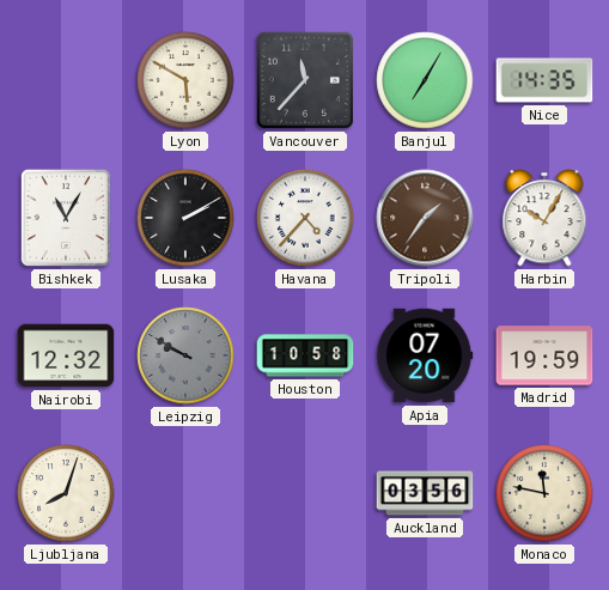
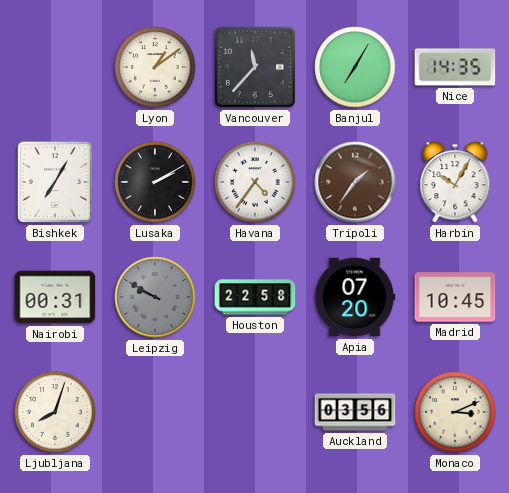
Lyon: 5:50 -> 1:09
Bishkek: 11:05 -> 7:05
Havana: 4:37 -> 4:36
Nairobi: 12:32 -> 00:31
Houston: 10:58 -> 22:58
Madrid: 19:59 -> 10:45
Monaco: 11:47 -> 3:11
